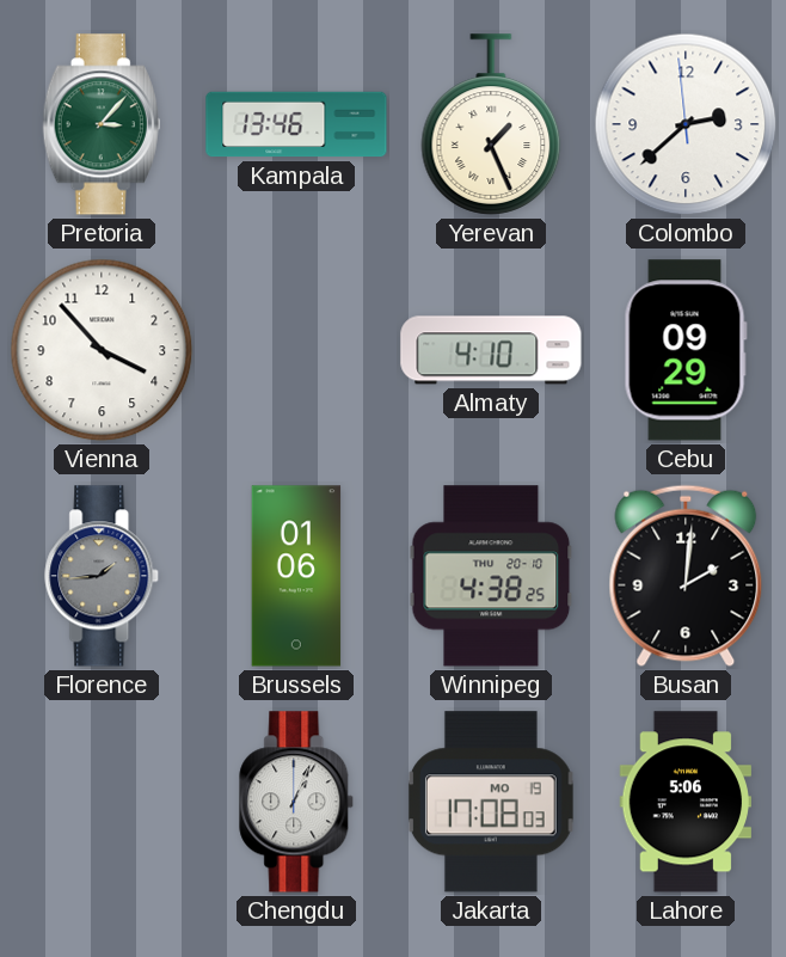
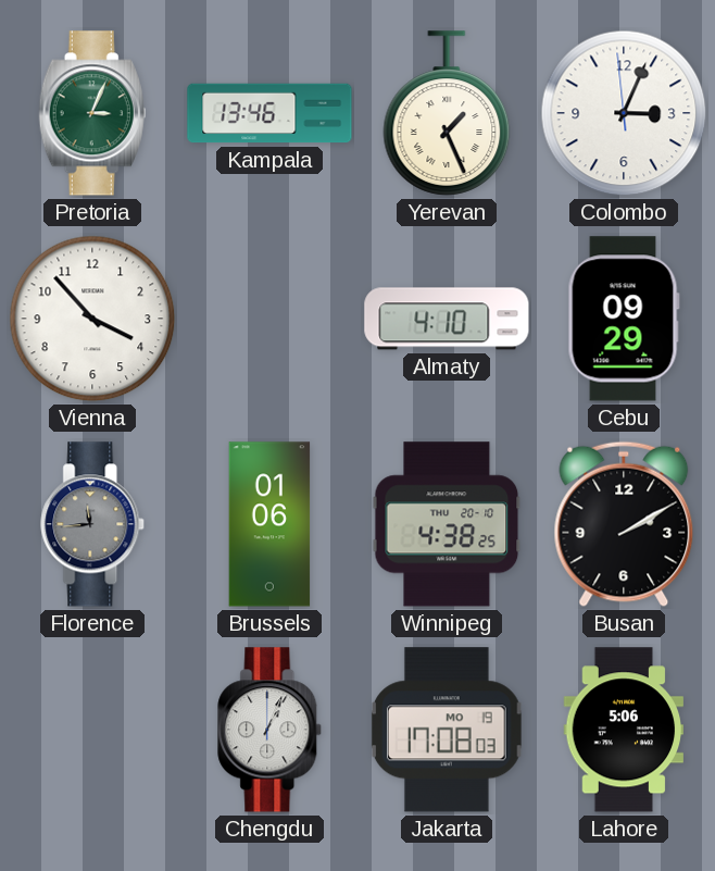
Pretoria: 3:07 -> 3:04
Colombo: 2:37 -> 3:03
Florence: 1:44 -> 11:44
Busan: 2:01 -> 2:10
